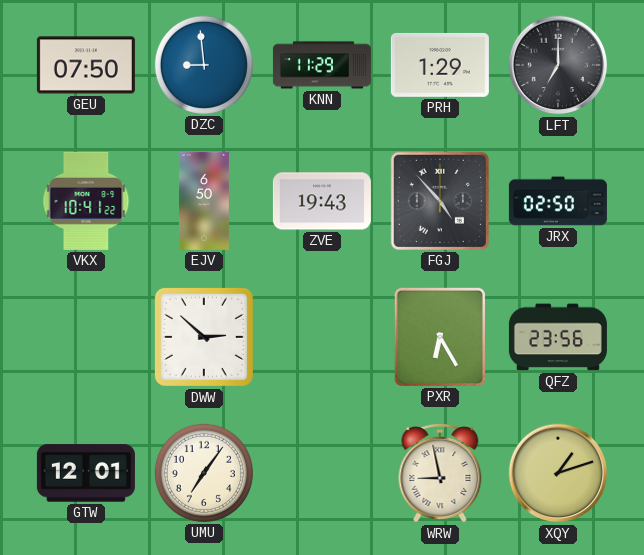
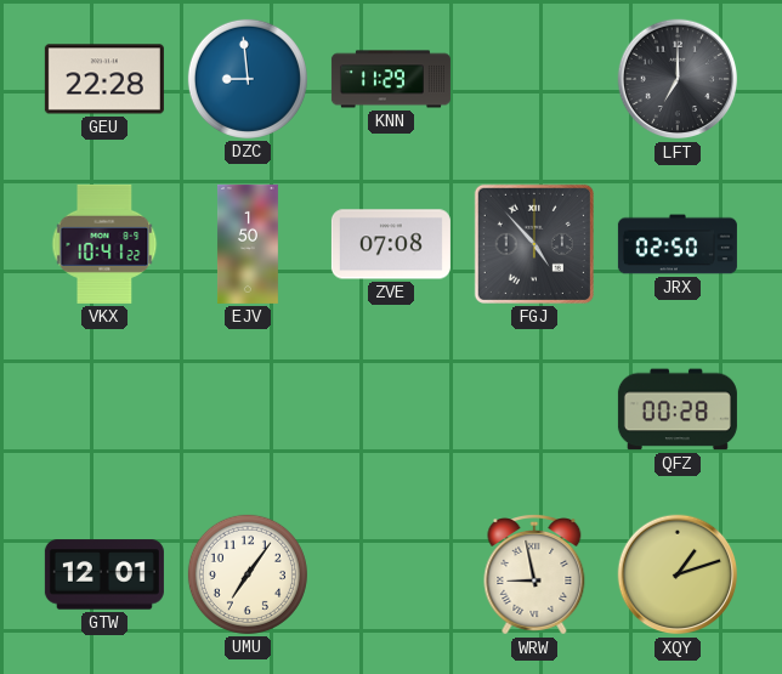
GEU: 07:50 -> 22:28
PRH: 1:29 -> none
EJV: 6:50 -> 1:50
ZVE: 19:43 -> 07:08
DWW: 2:52 -> none
PXR: 6:25 -> none
QFZ: 23:56 -> 00:28
